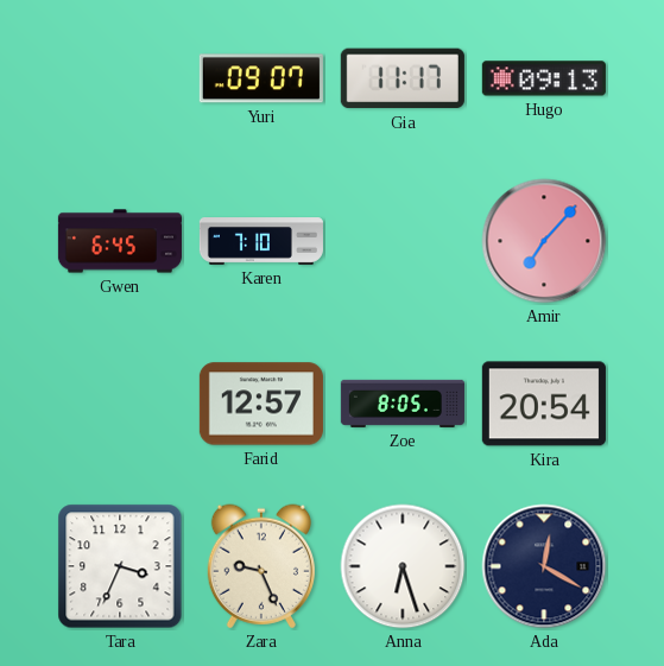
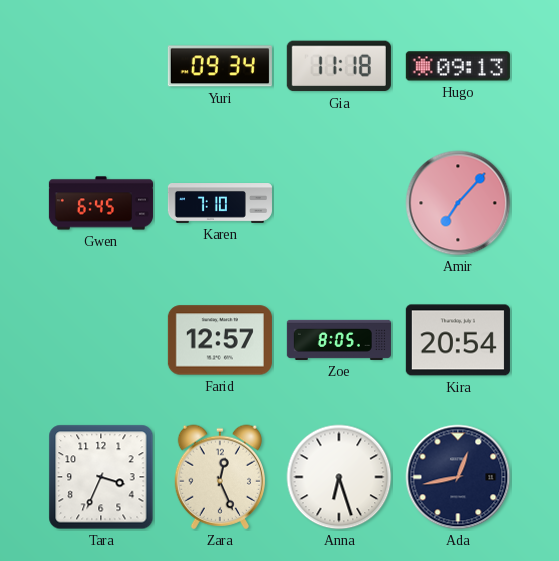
Yuri: 09:07 -> 09:34
Gia: 11:17 -> 11:18
Zara: 9:26 -> 12:26
Ada: 12:20 -> 12:43
